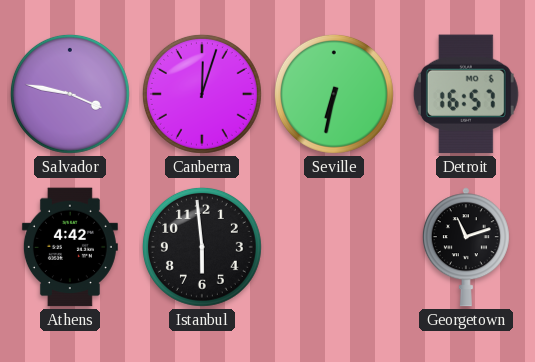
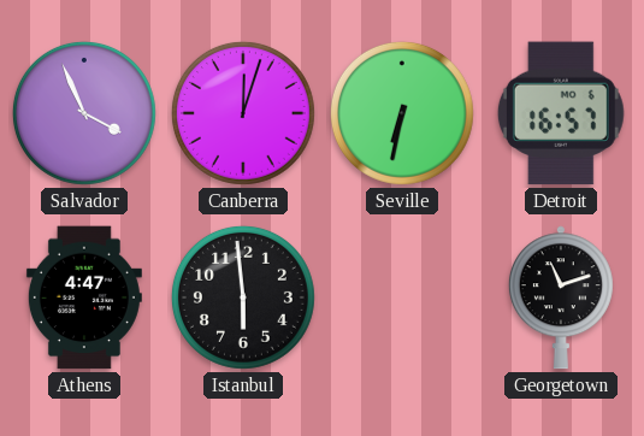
Salvador: 3:47 -> 3:56
Athens: 4:42 -> 4:47
